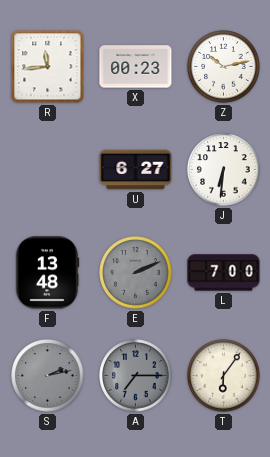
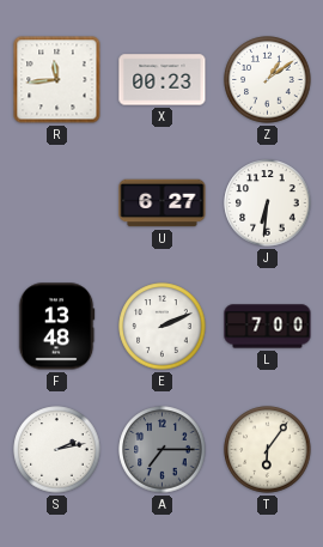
Z: 10:13 -> 1:09
E dial: grey -> white
S dial: grey -> white
